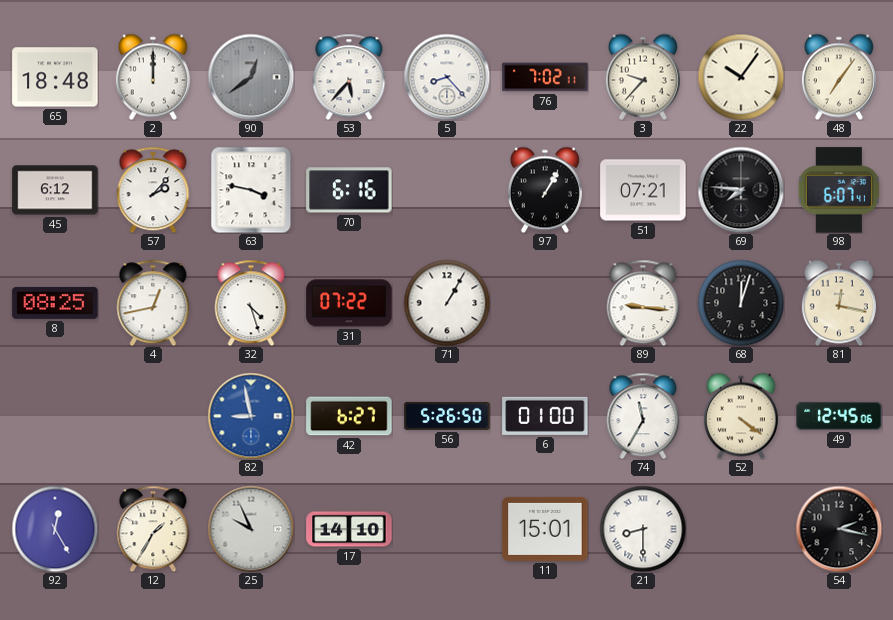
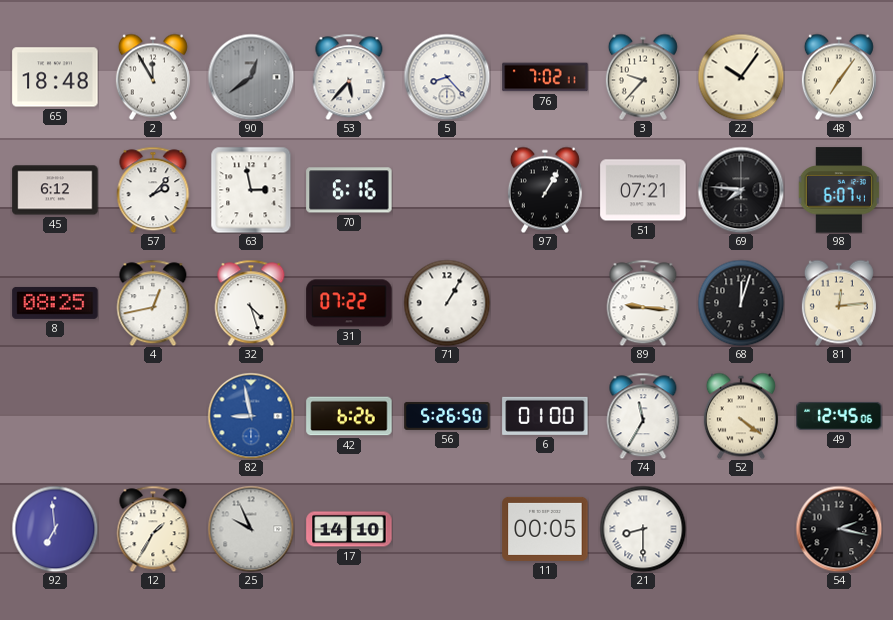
2: 12:00 -> 11:55
63: 3:47 -> 2:58
81: 12:17 -> 12:14
42: 6:27 -> 6:26
92: 12:25 -> 6:59
11: 15:01 -> 00:05
